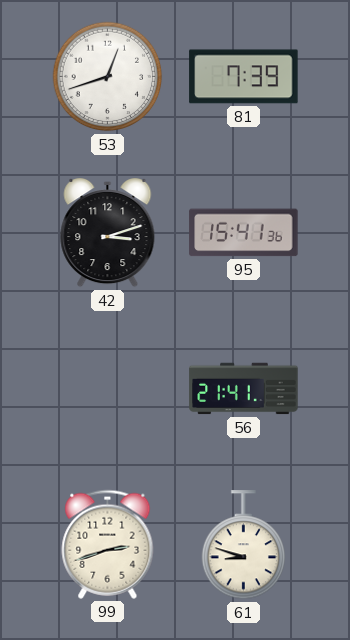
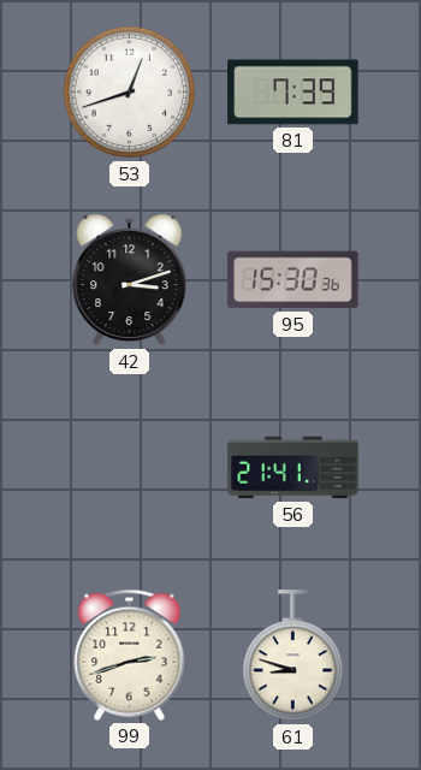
95: 15:41 -> 15:30
